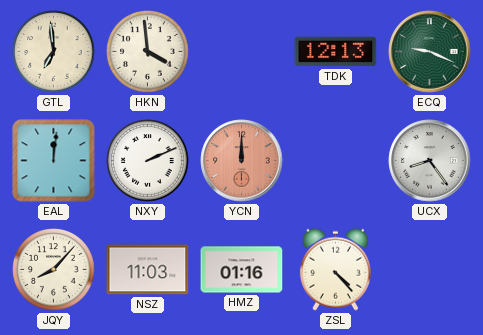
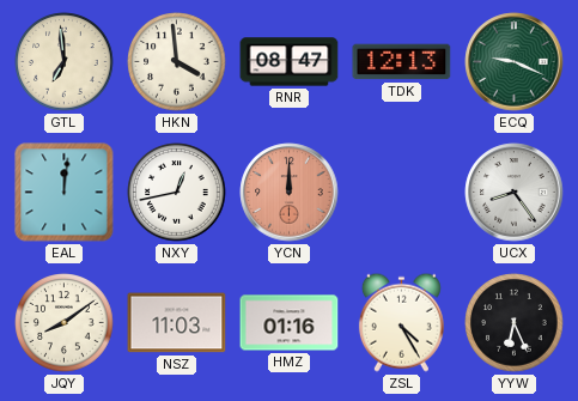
RNR: none -> 08:47
NXY: 2:11 -> 12:43
JQY: 8:07 -> 8:09
ZSL: 4:23 -> 4:25
YYW: none -> 6:26
